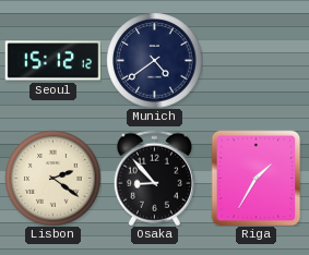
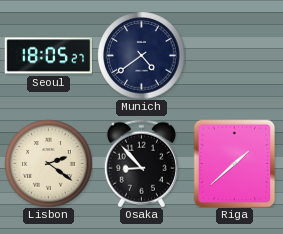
Seoul: 15:12 -> 18:05
Riga: 1:35 -> 1:38
